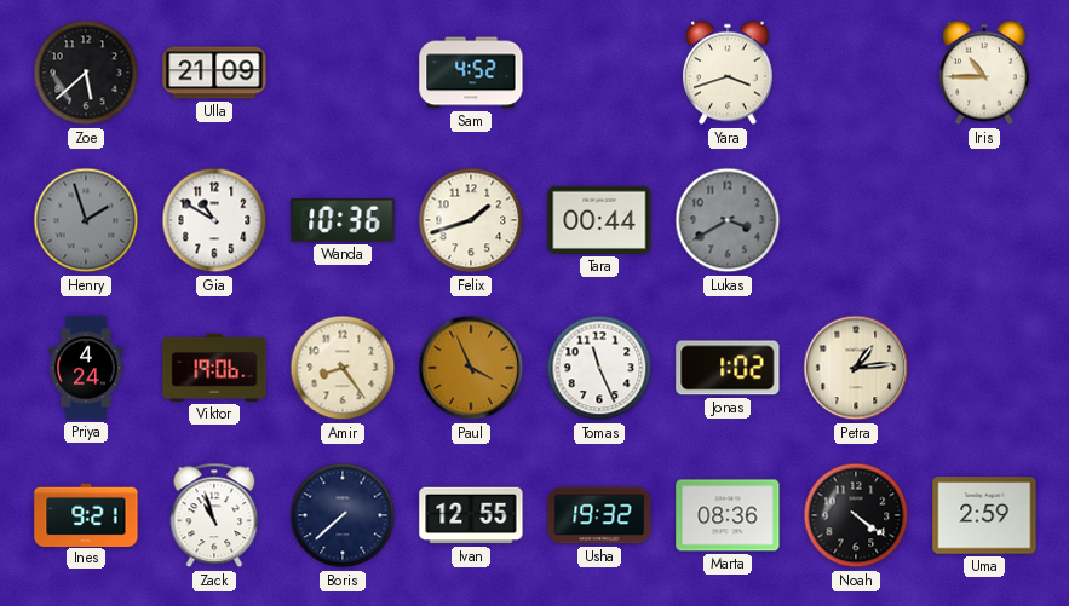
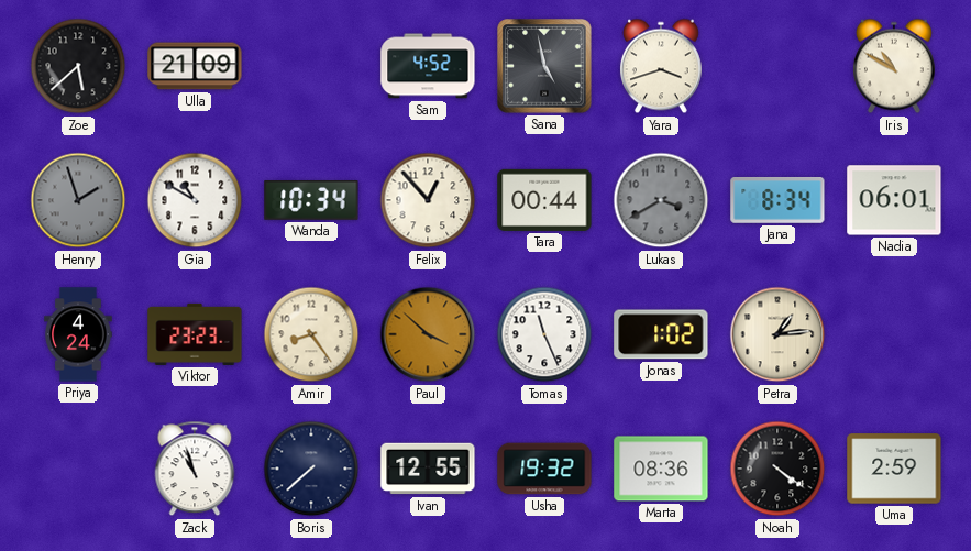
Sana: none -> 4:58
Iris: 10:45 -> 10:50
Wanda: 10:36 -> 10:34
Felix: 1:42 -> 12:53
Jana: none -> 8:34
Nadia: none -> 06:01
Viktor: 19:06 -> 23:23
Paul: 3:56 -> 3:52
Ines: 9:21 -> none
